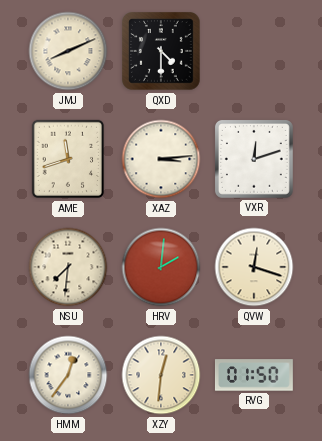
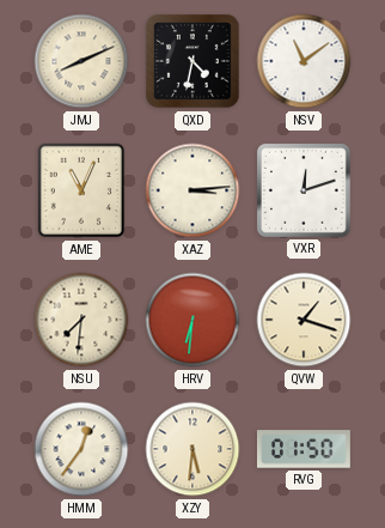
QXD: 4:30 -> 4:32
NSV: none -> 11:09
AME: 11:42 -> 11:04
HRV: 2:01 -> 6:31
QVW: 12:18 -> 1:18
XZY: 12:31 -> 5:31
